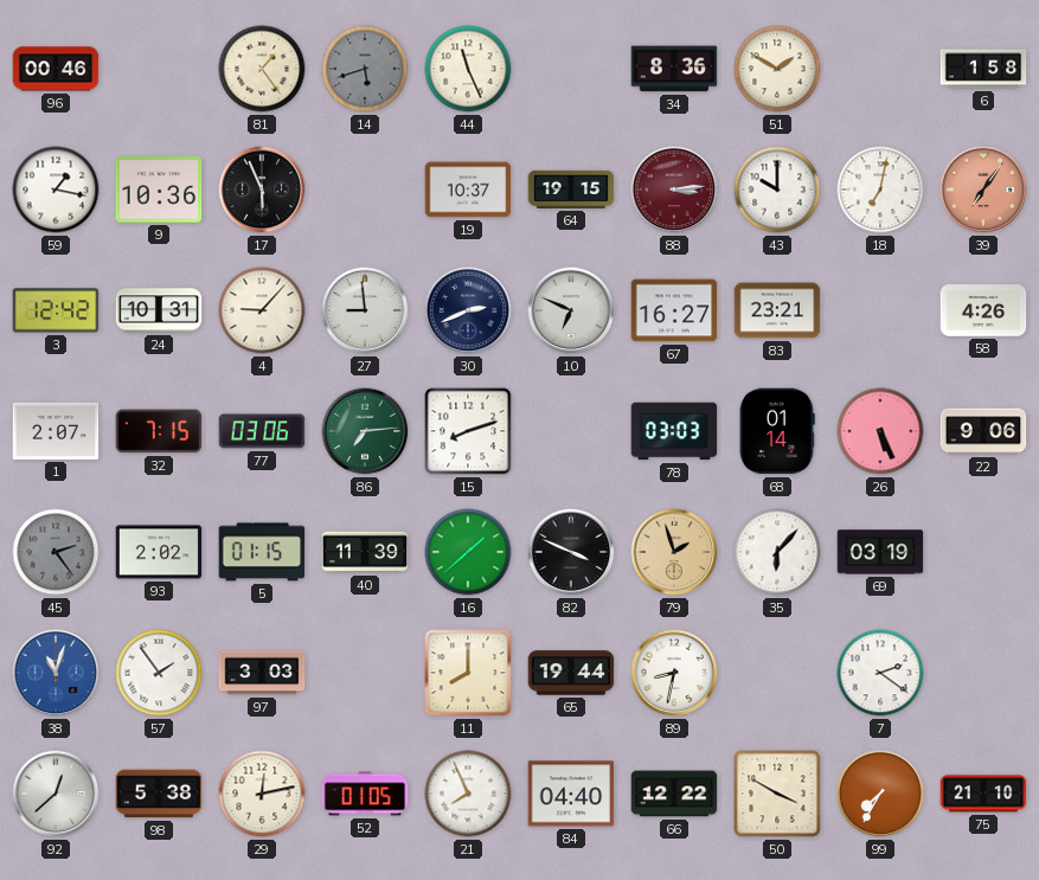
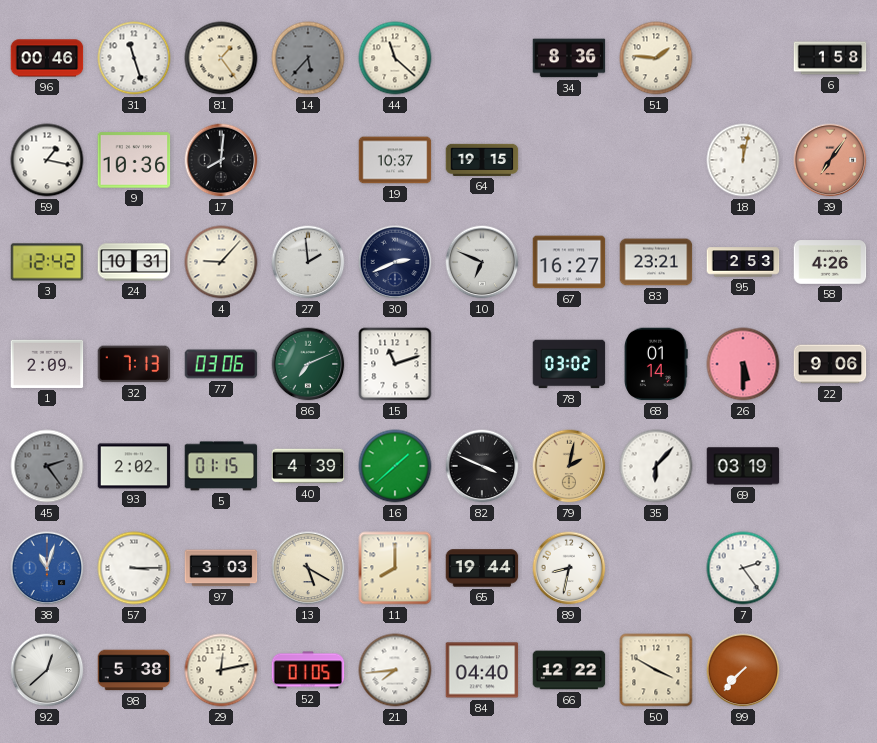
31: none -> 11:27
14: 5:42 -> 5:37
44: 11:26 -> 11:22
51: 1:50 -> 1:46
17: 5:56 -> 8:01
88: 3:14 -> none
43: 10:00 -> none
18: 7:02 -> 12:02
27: 8:59 -> 1:59
95: none -> 2:53
1: 2:07 -> 2:09
32: 7:15 -> 7:13
86: 7:14 -> 7:11
15: 8:12 -> 11:12
78: 03:03 -> 03:02
26: 5:26 -> 5:30
40: 11:39 -> 4:39
79: 1:57 -> 2:02
57: 1:54 -> 3:15
13: none -> 5:20
7: 2:21 -> 2:24
21: 7:56 -> 7:44
99: 7:35 -> 7:37
75: 21:10 -> none
